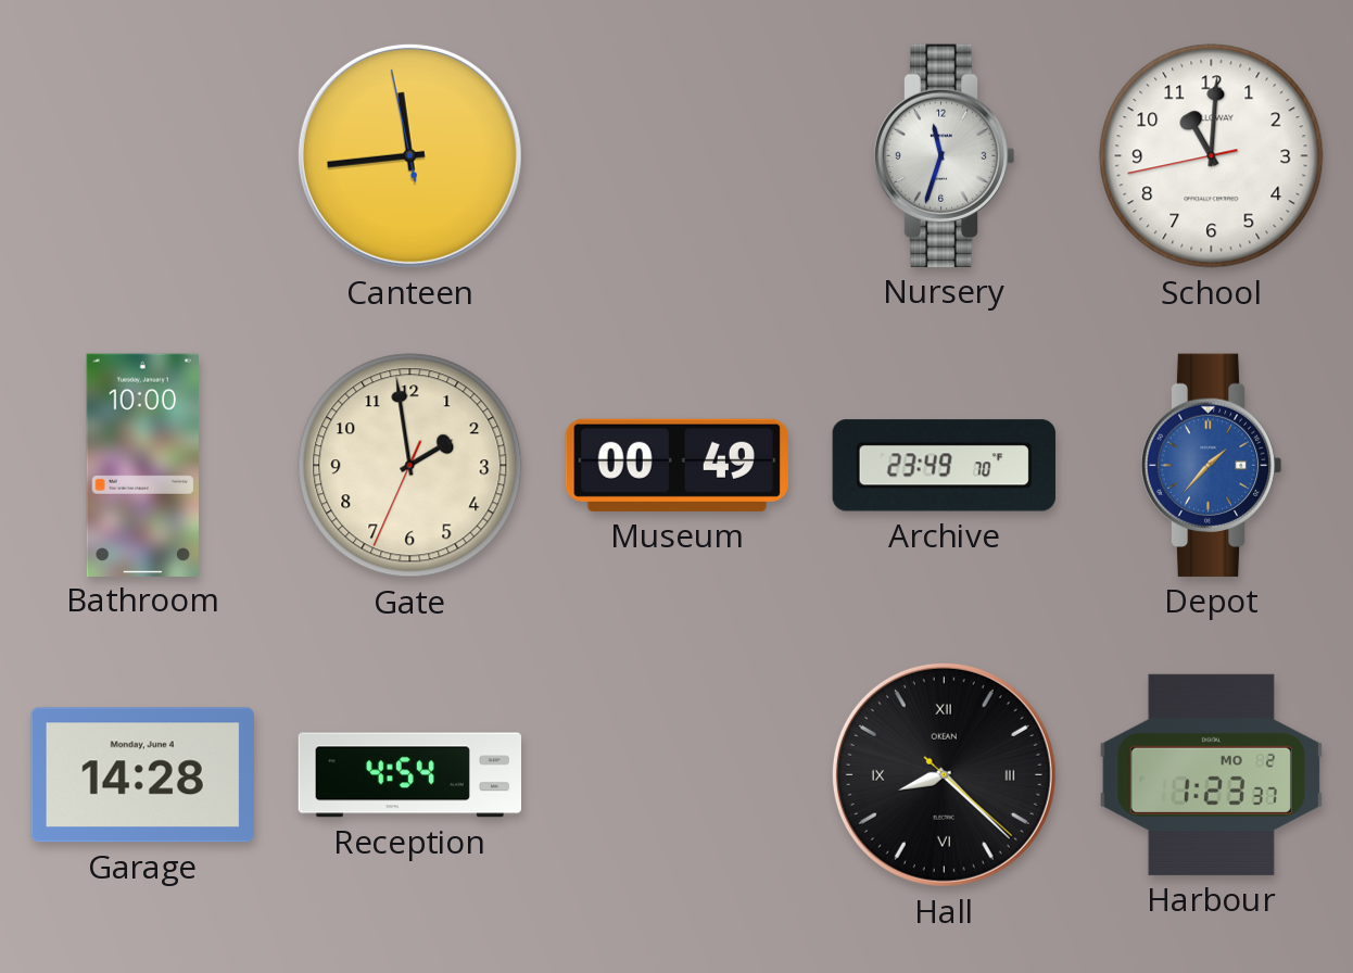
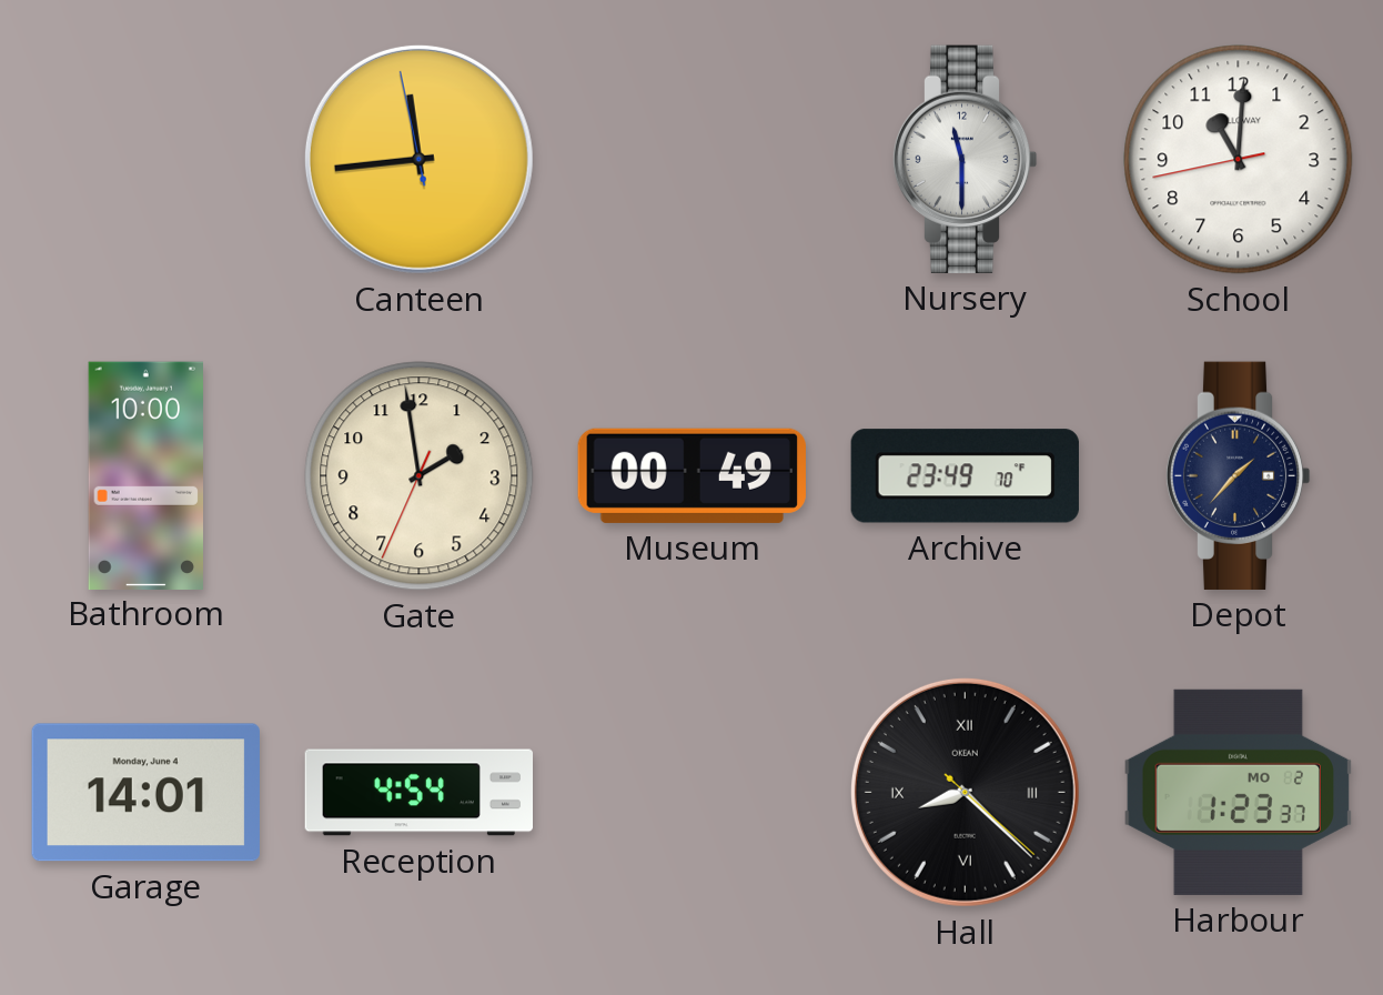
Nursery: 11:33 -> 11:30
Depot dial: blue -> navy
Garage: 14:28 -> 14:01
